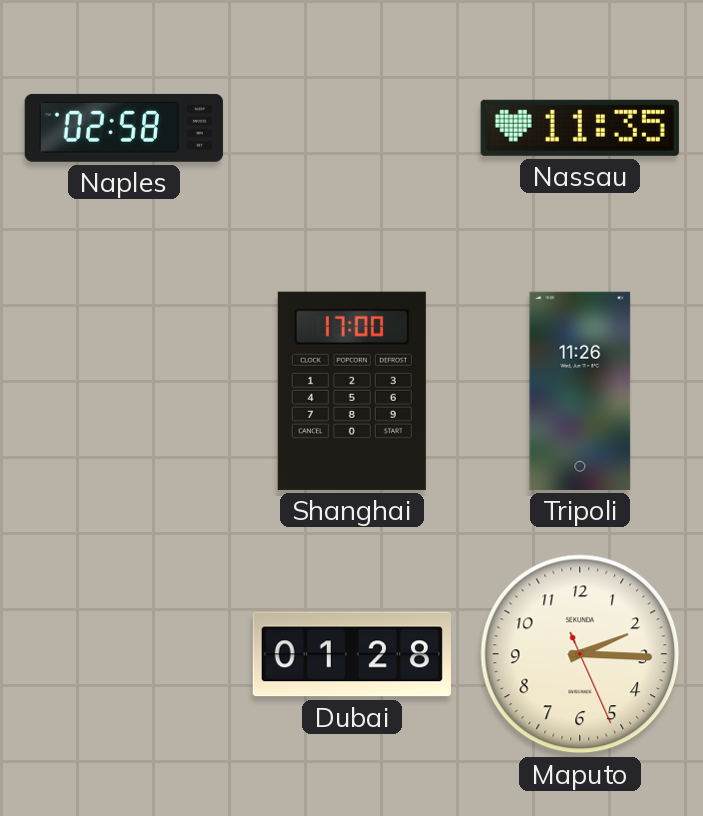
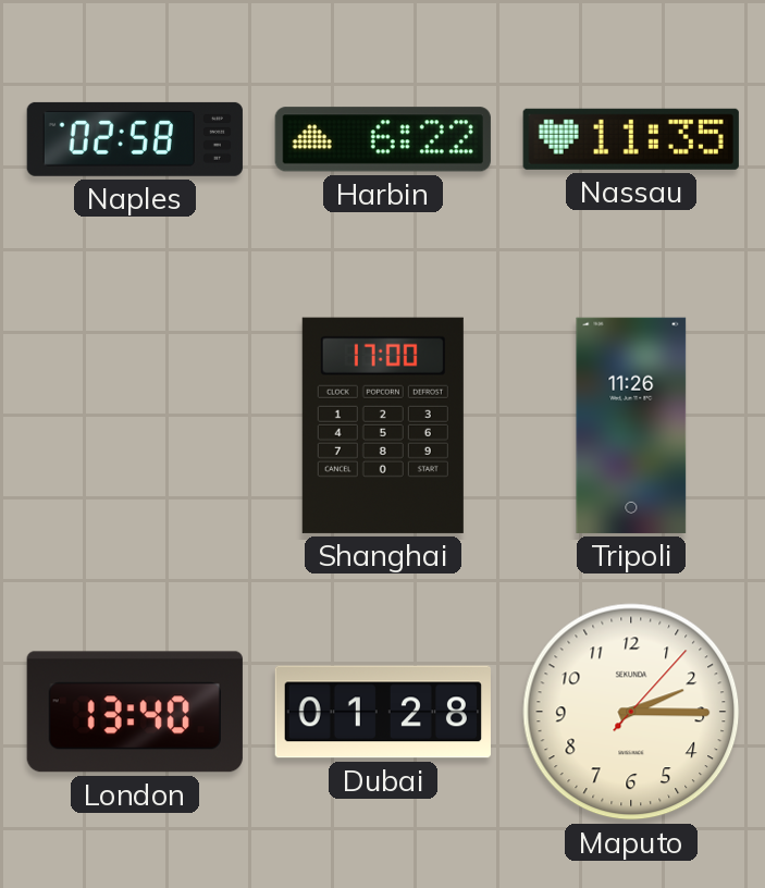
Harbin: none -> 6:22
London: none -> 13:40
Maputo: 2:15:26 -> 2:15:07
